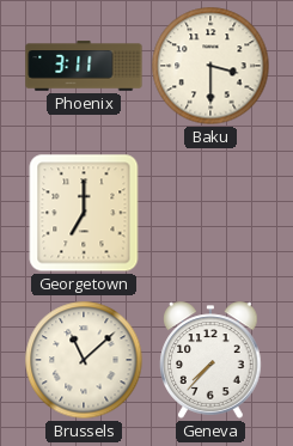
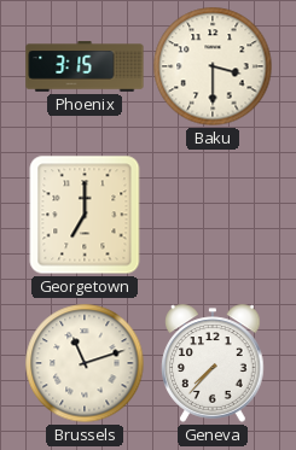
Phoenix: 3:11 -> 3:15
Brussels: 11:08 -> 11:12
